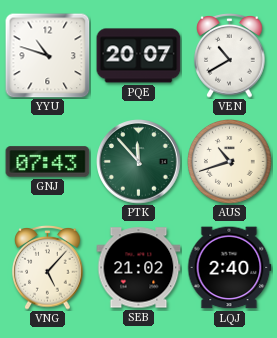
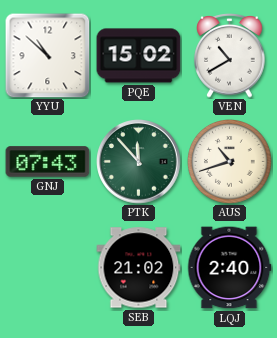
YYU: 10:48 -> 10:52
PQE: 20:07 -> 15:02
VNG: 5:07 -> none
